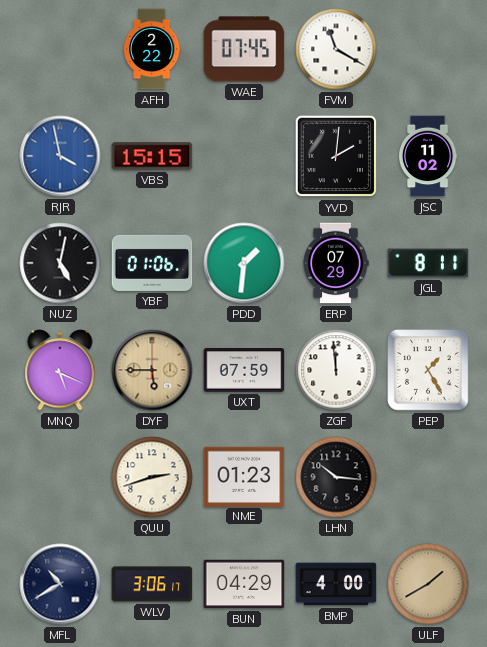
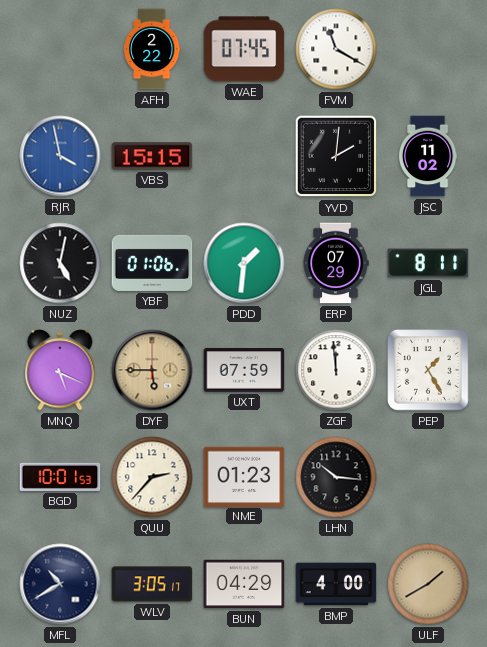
BGD: none -> 10:01
QUU: 2:42 -> 2:37
WLV: 3:06 -> 3:05
